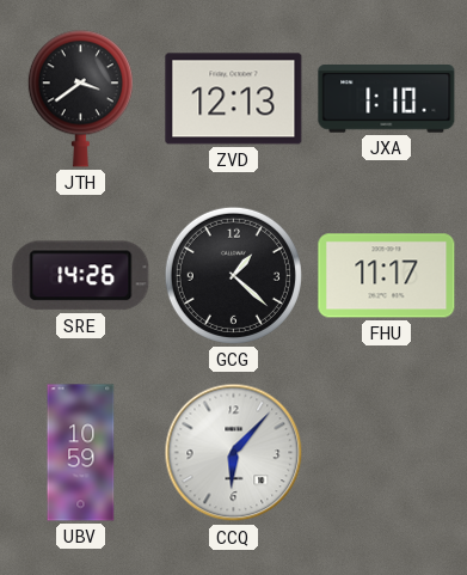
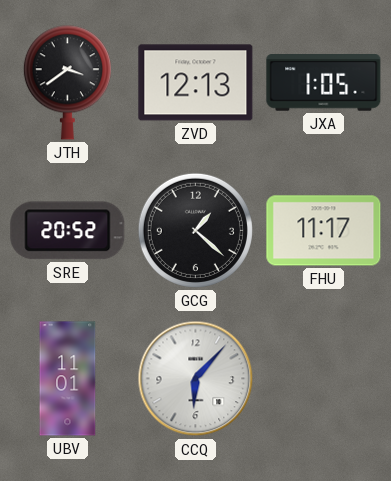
JXA: 1:10 -> 1:05
SRE: 14:26 -> 20:52
UBV: 10:59 -> 11:01
